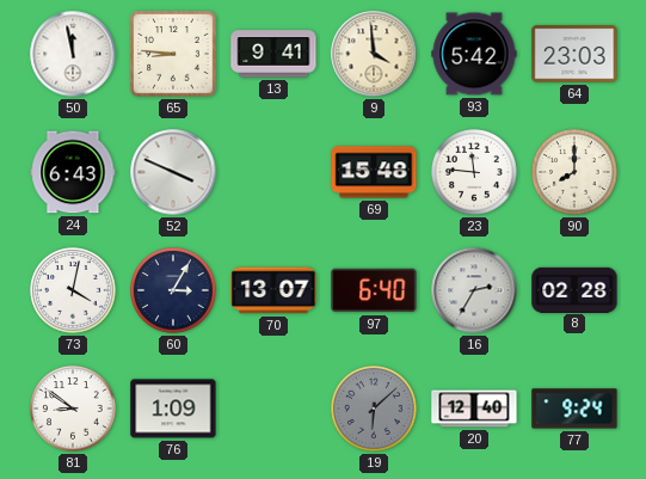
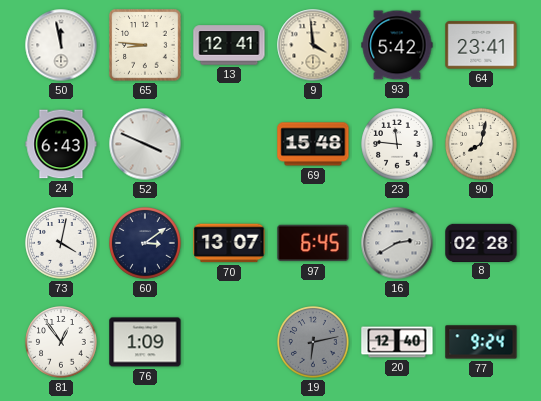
13: 9:41 -> 12:41
64: 23:03 -> 23:41
90: 8:00 -> 8:02
60: 3:05 -> 3:09
97: 6:40 -> 6:45
16: 2:35 -> 2:40
81: 8:51 -> 12:54
19: 6:08 -> 6:13
